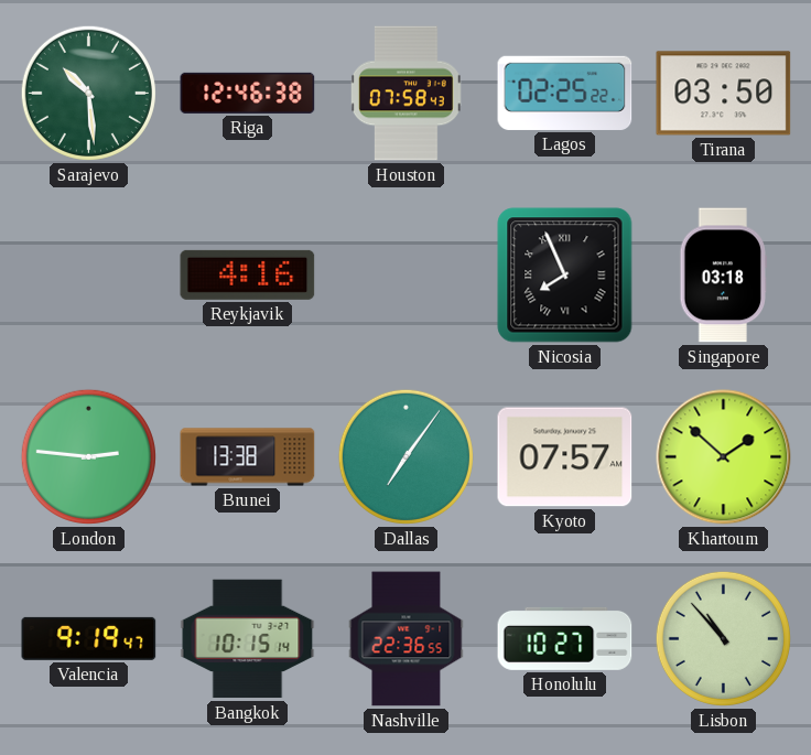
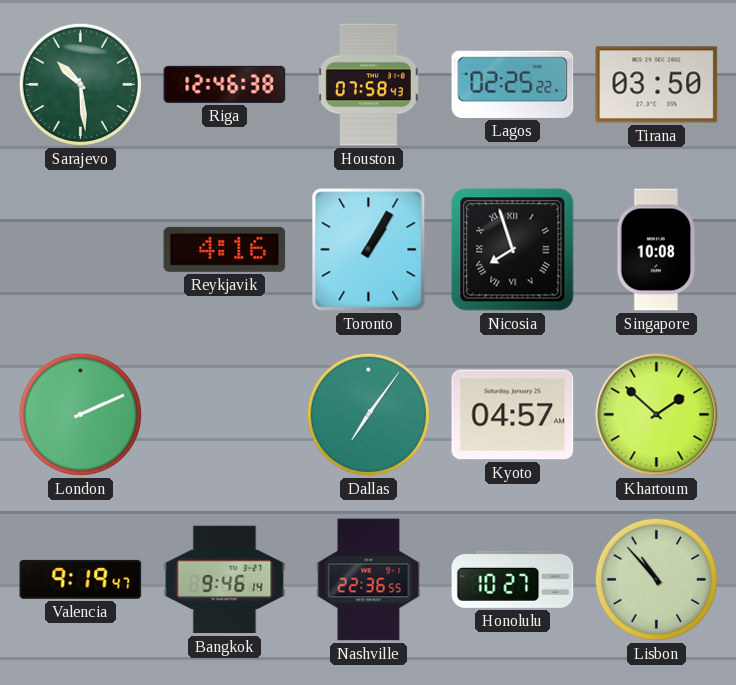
Toronto: none -> 1:05
Nicosia: 7:56 -> 7:57
Singapore: 03:18 -> 10:08
London: 2:46 -> 2:11
Brunei: 13:38 -> none
Kyoto: 07:57 -> 04:57
Bangkok: 10:15 -> 9:46
